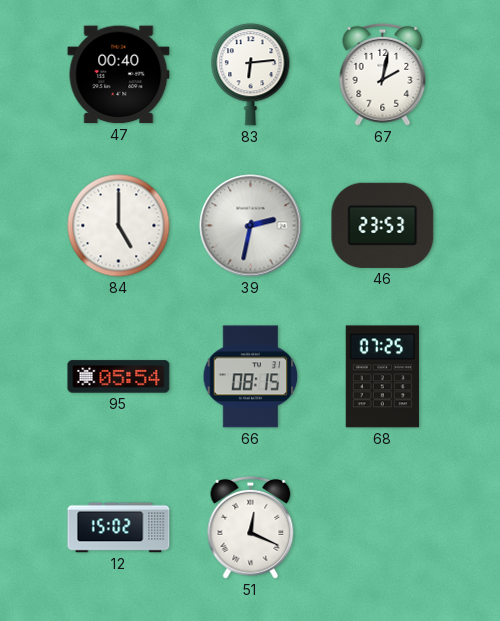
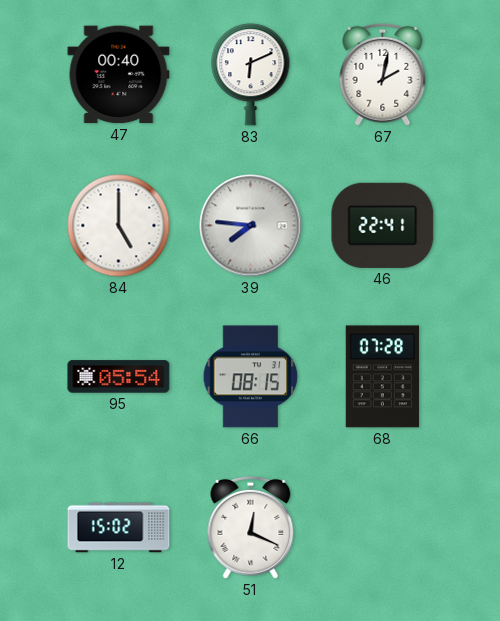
83: 6:14 -> 6:11
39: 2:32 -> 7:46
46: 23:53 -> 22:41
68: 07:25 -> 07:28
